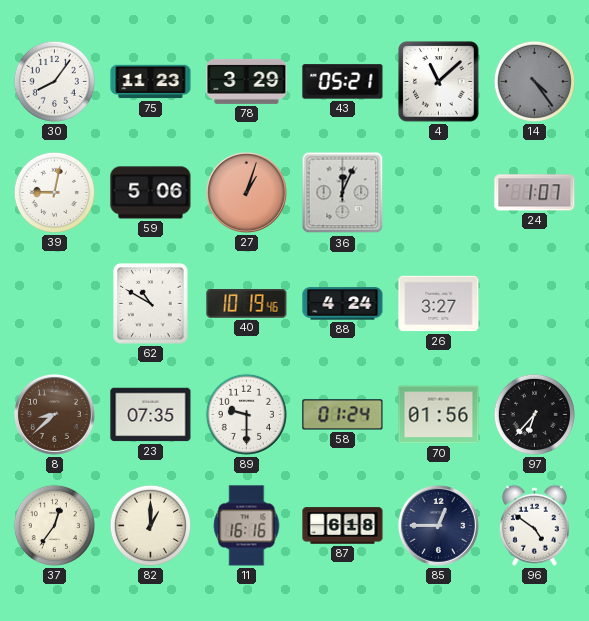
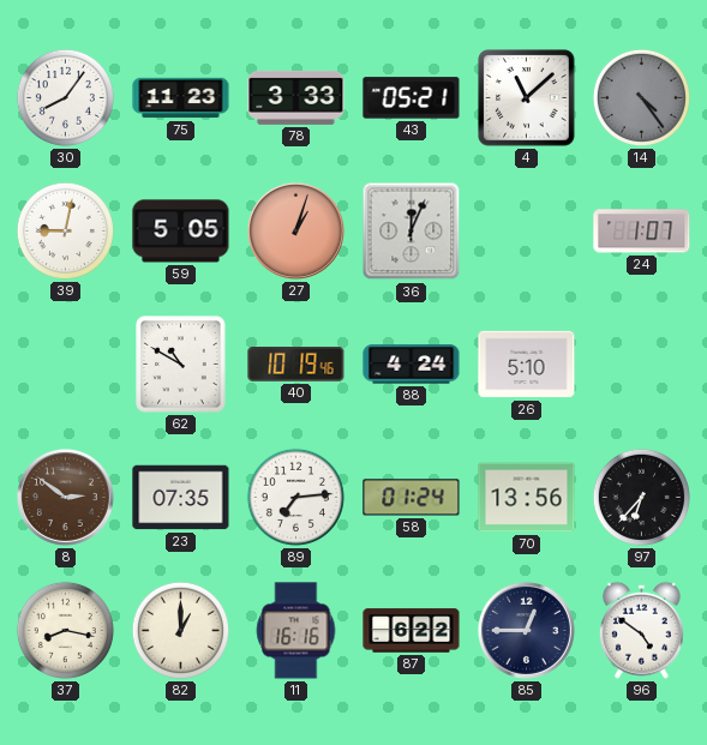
78: 3:29 -> 3:33
59: 5:06 -> 5:05
26: 3:27 -> 5:10
8: 8:38 -> 2:51
89: 9:30 -> 7:14
70: 01:56 -> 13:56
37: 12:36 -> 8:17
87: 6:18 -> 6:22
